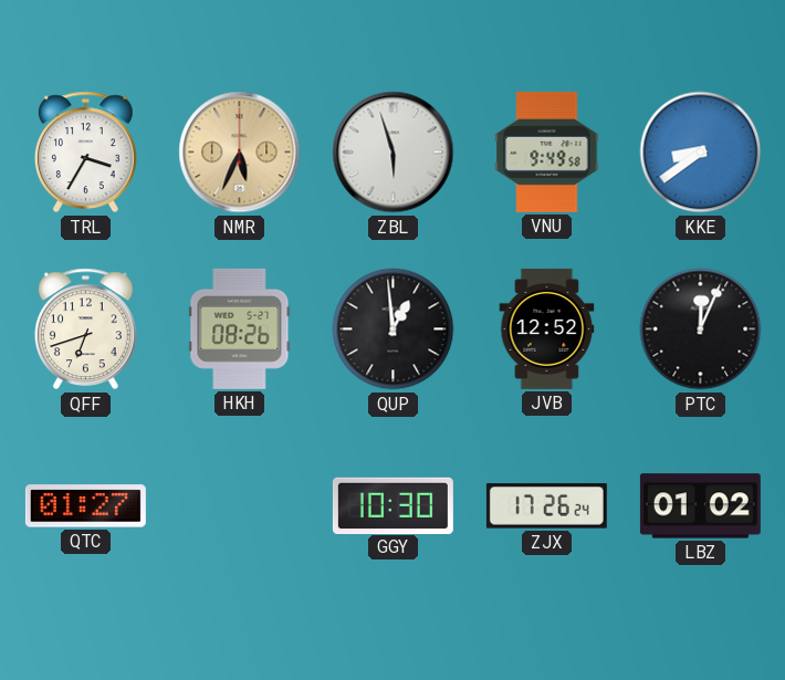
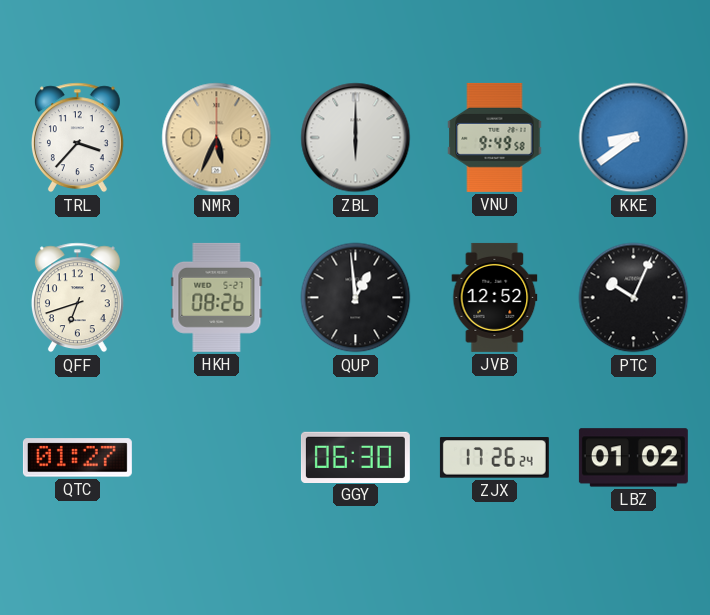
TRL: 3:35 -> 3:37
ZBL: 5:57 -> 6:00
PTC: 12:04 -> 10:04
GGY: 10:30 -> 06:30
